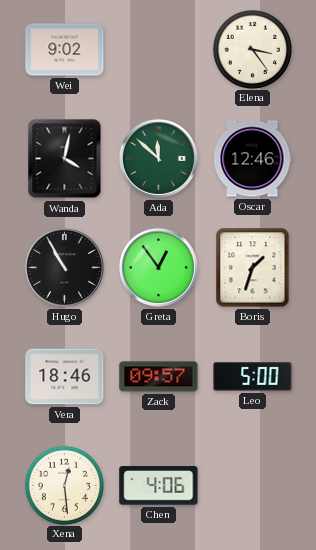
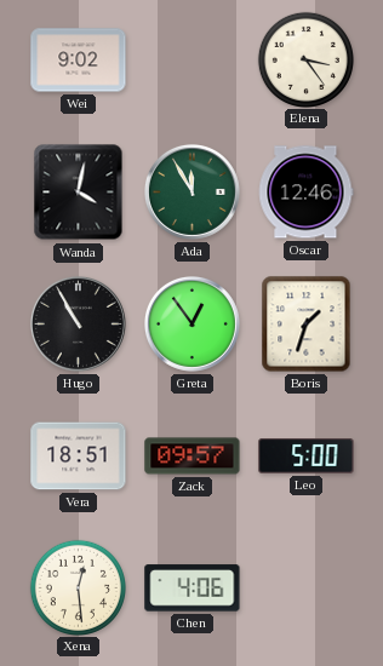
Ada: 11:52 -> 11:55
Vera: 18:46 -> 18:51
